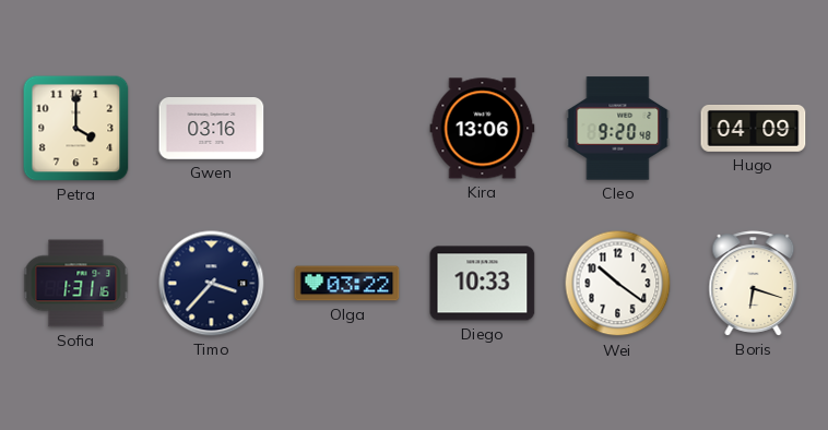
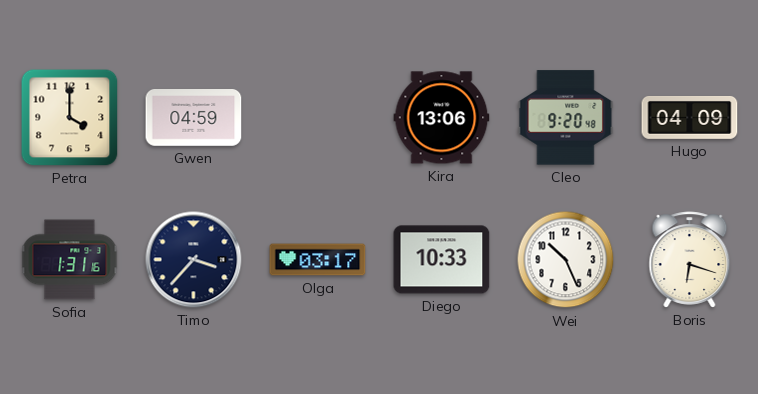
Gwen: 03:16 -> 04:59
Olga: 03:22 -> 03:17
Wei: 10:21 -> 10:26
